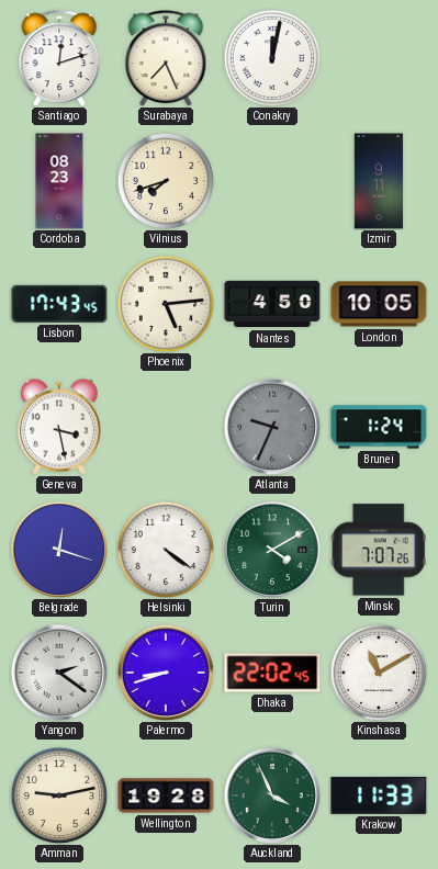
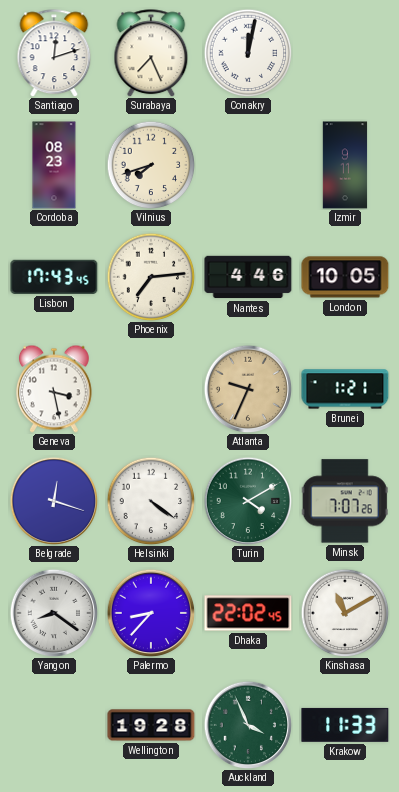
Phoenix: 5:14 -> 7:14
Nantes: 4:50 -> 4:46
Atlanta dial: grey -> champagne
Brunei: 1:24 -> 1:21
Yangon: 2:21 -> 8:21
Palermo: 8:42 -> 8:37
Amman: 9:13 -> none
